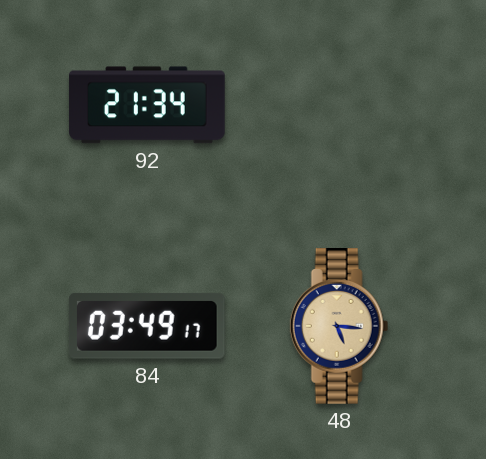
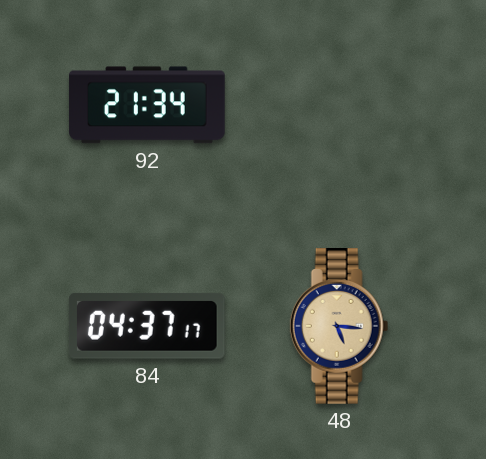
84: 03:49 -> 04:37
